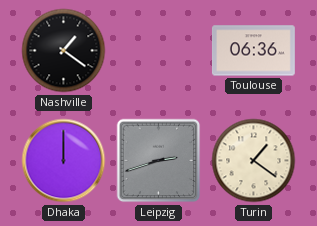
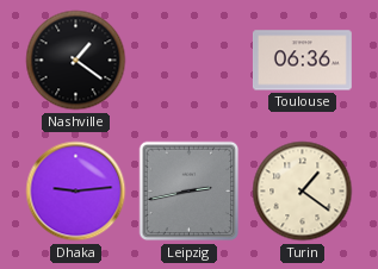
Dhaka: 12:00 -> 9:14
Leipzig: 2:42 -> 2:43
